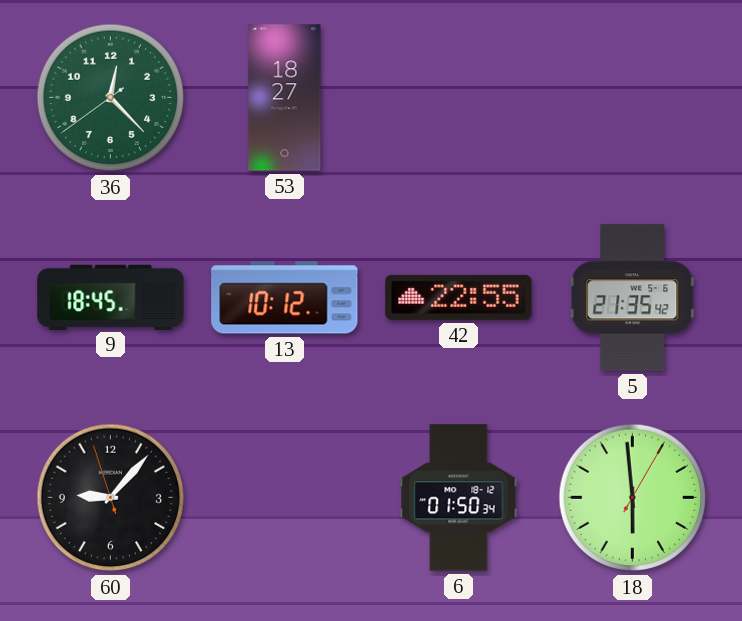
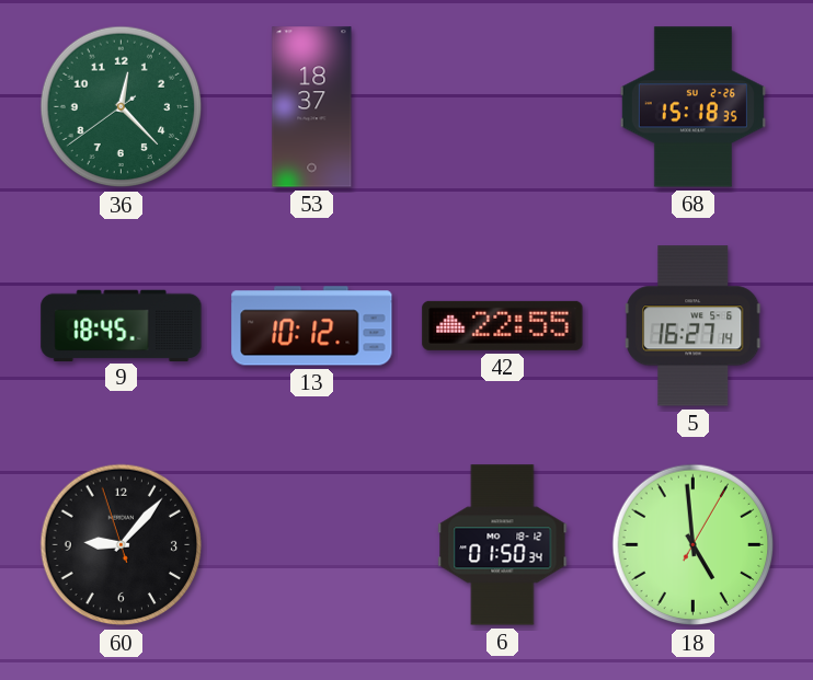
53: 18:27 -> 18:37
68: none -> 15:18
5: 21:35 -> 16:27
18: 5:59 -> 4:59
